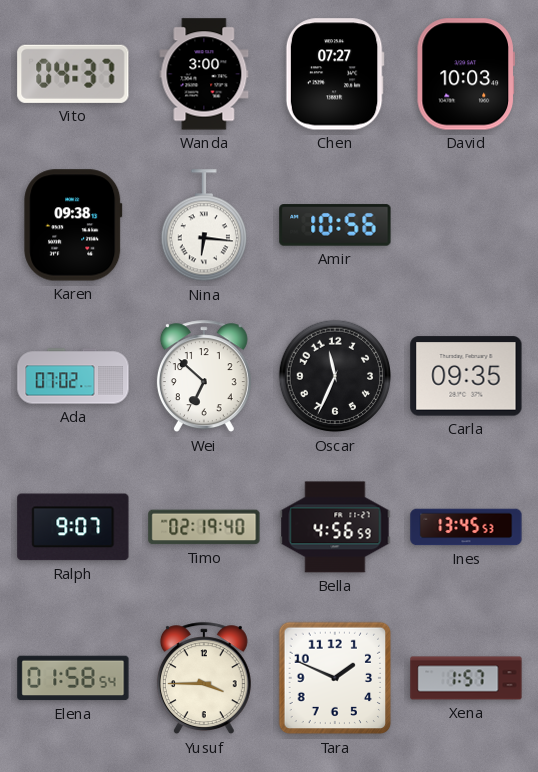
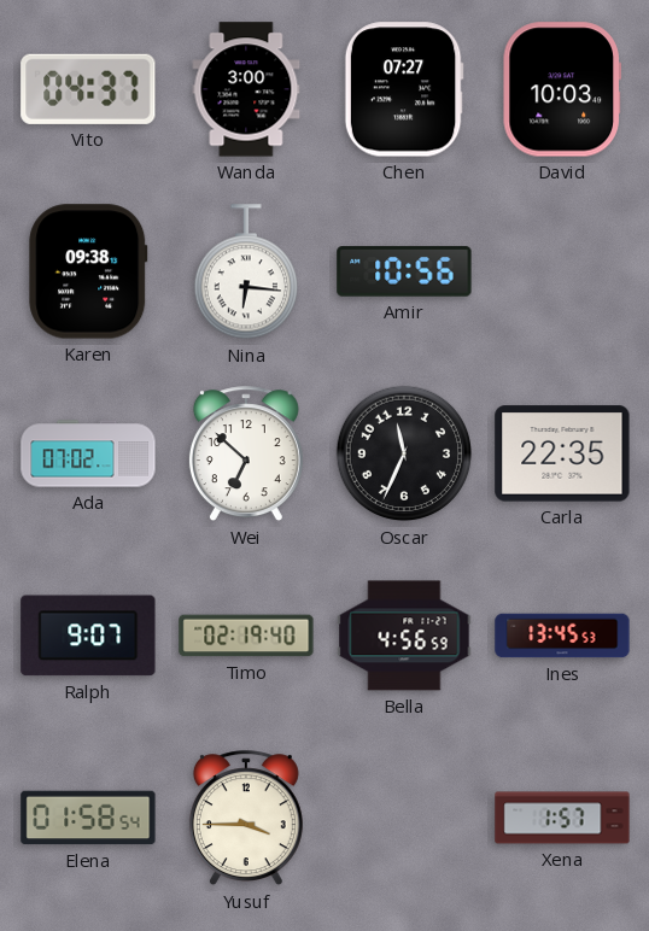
Carla: 09:35 -> 22:35
Tara: 1:49 -> none
